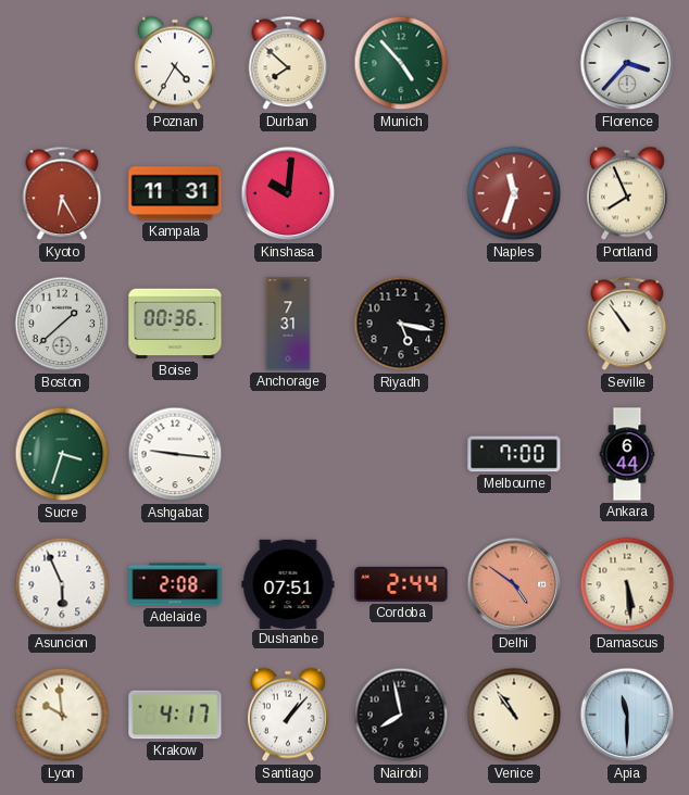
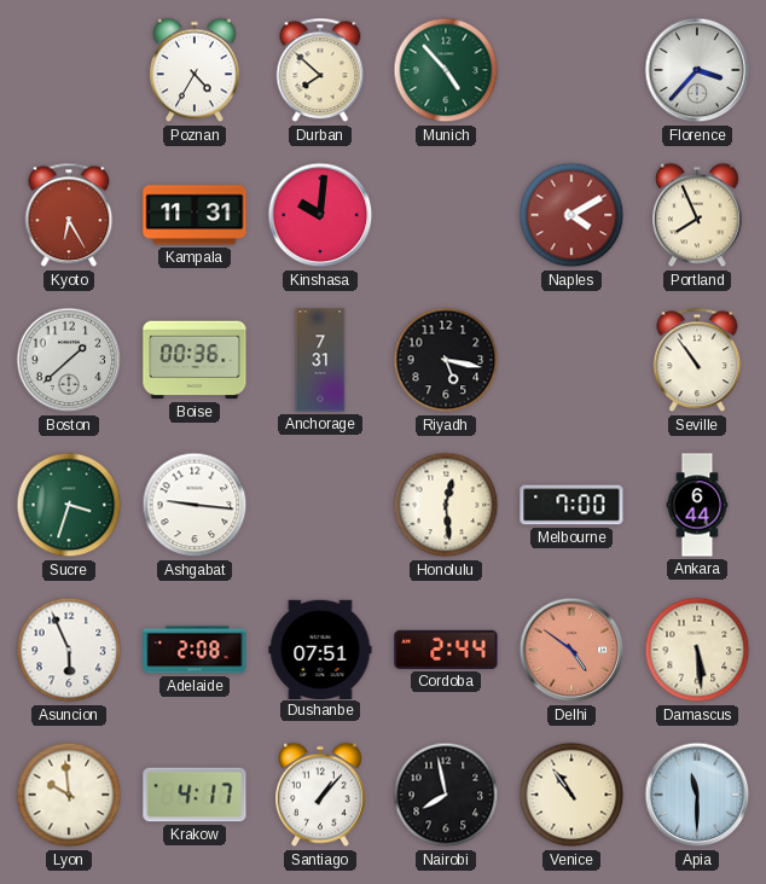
Naples: 11:33 -> 4:10
Honolulu: none -> 12:29
